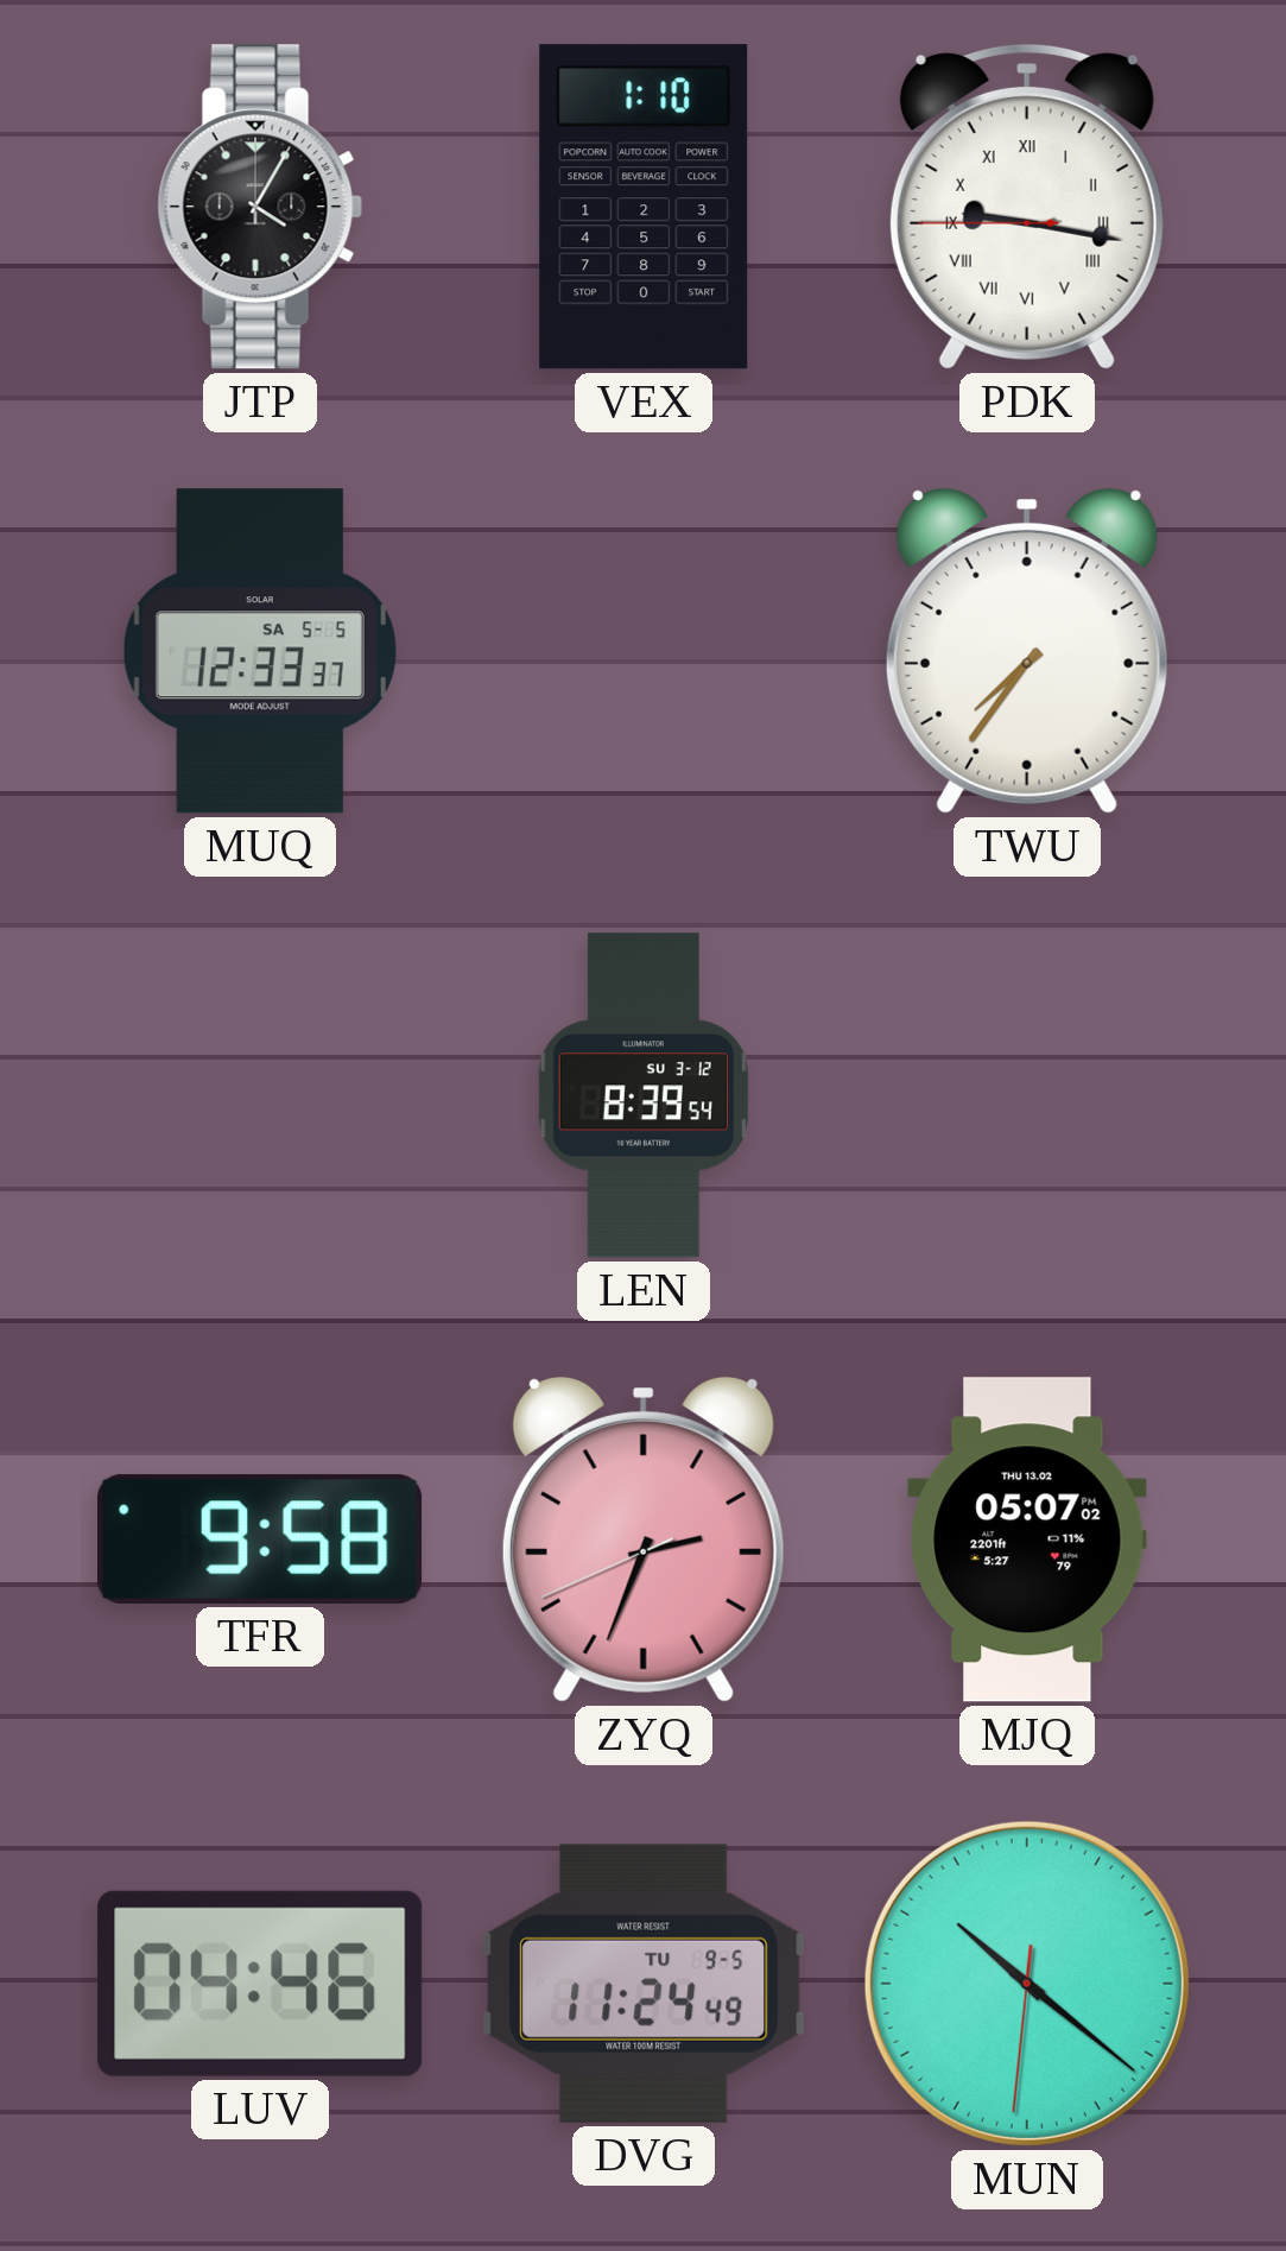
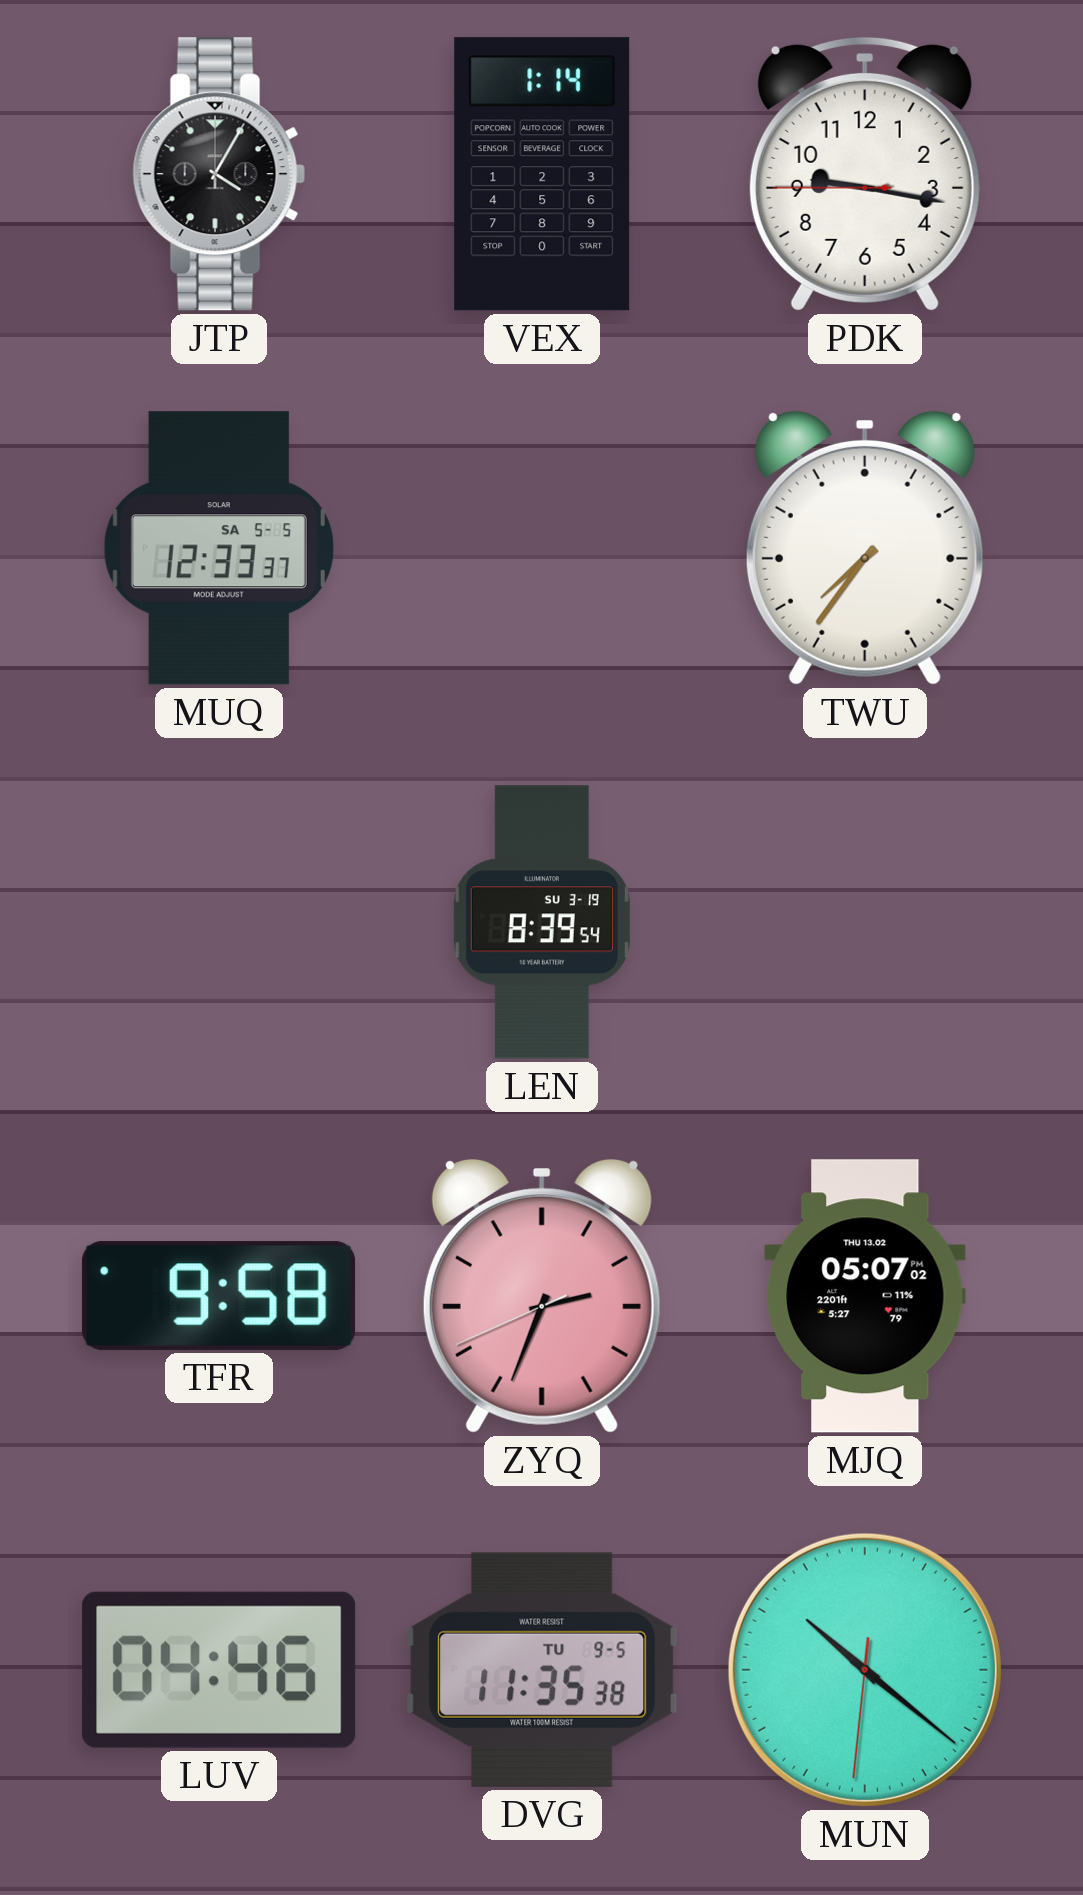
VEX: 1:10 -> 1:14
PDK numerals: Roman -> Arabic
LEN date: SU 3-12 -> SU 3-19
DVG: 11:24 -> 11:35
